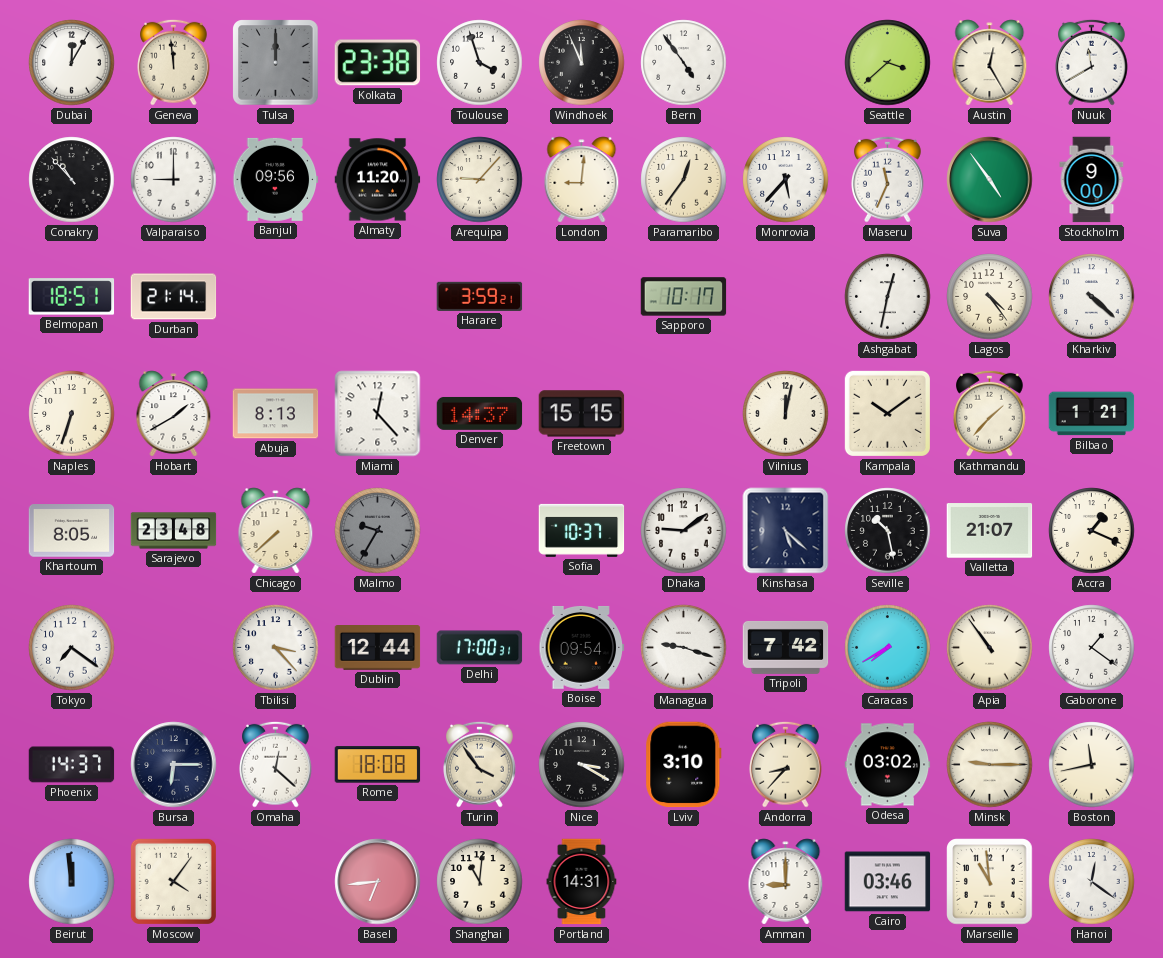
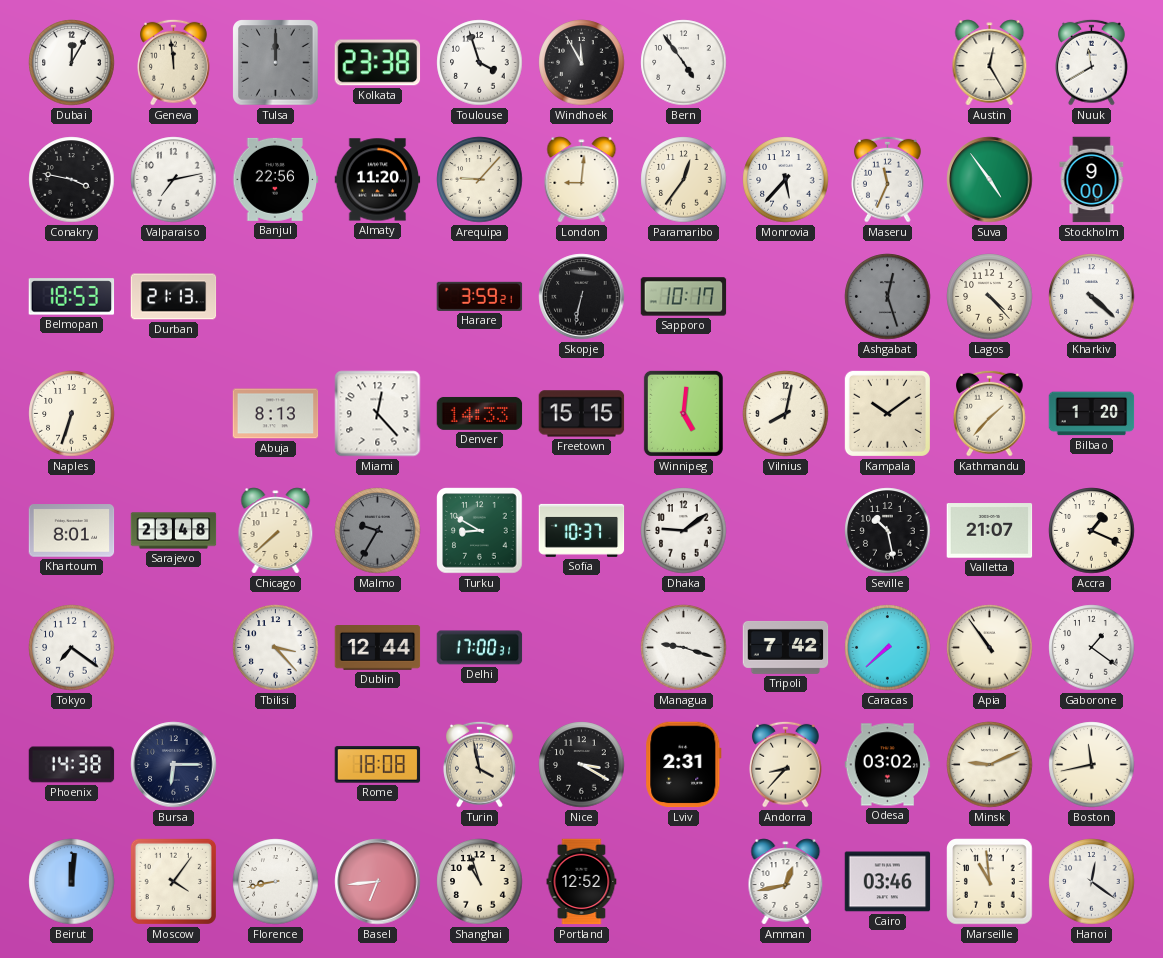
Windhoek: 11:56 -> 11:55
Seattle: 3:38 -> none
Conakry: 10:53 -> 3:47
Valparaiso: 9:00 -> 7:13
Banjul: 09:56 -> 22:56
Belmopan: 18:51 -> 18:53
Durban: 21:14 -> 21:13
Skopje: none -> 6:32
Ashgabat: 12:32 -> 12:27
Ashgabat dial: white -> grey
Lagos: 4:24 -> 4:23
Hobart: 1:40 -> none
Denver: 14:37 -> 14:33
Winnipeg: none -> 5:01
Vilnius: 12:02 -> 8:02
Bilbao: 1:21 -> 1:20
Khartoum: 8:05 -> 8:01
Turku: none -> 8:50
Kinshasa: 5:22 -> none
Boise: 09:54 -> none
Caracas: 7:40 -> 7:38
Phoenix: 14:37 -> 14:38
Omaha: 12:22 -> none
Turin: 3:54 -> 3:58
Lviv: 3:10 -> 2:31
Minsk: 9:15 -> 9:11
Beirut: 11:59 -> 12:01
Florence: none -> 8:43
Shanghai: 11:01 -> 10:57
Portland: 14:31 -> 12:52
Amman: 9:00 -> 12:43
